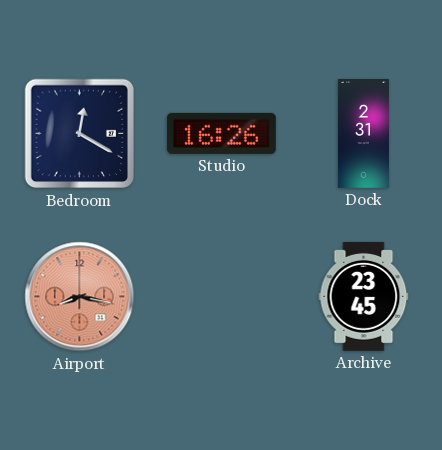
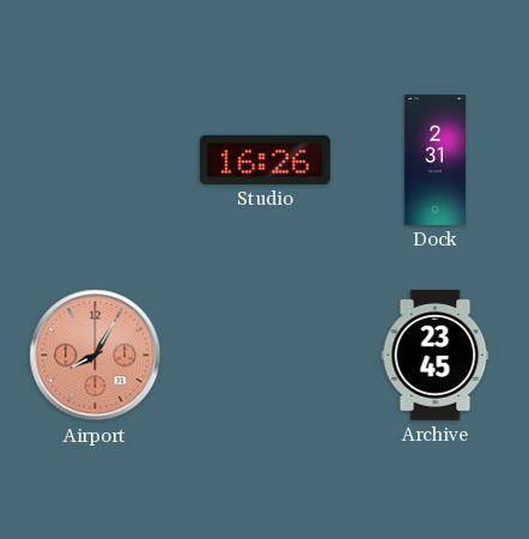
Bedroom: 12:20 -> none
Airport: 8:17 -> 8:05
